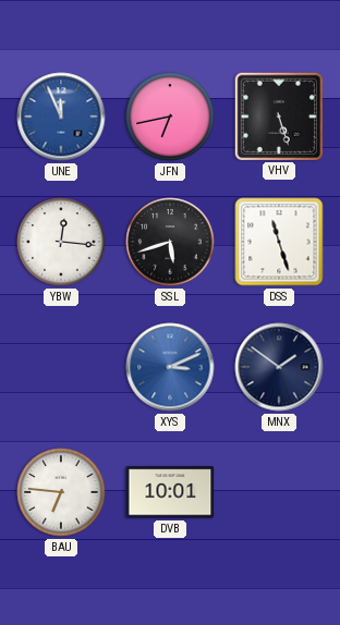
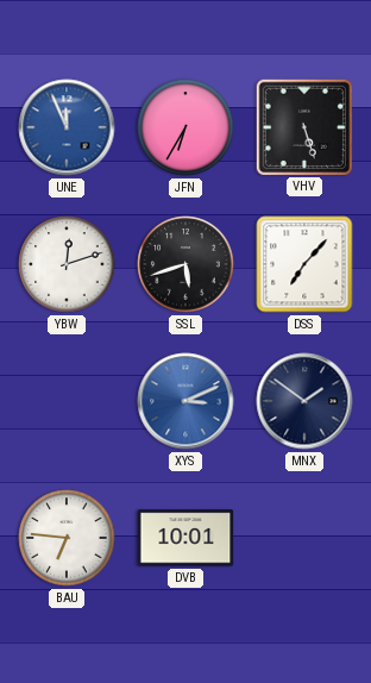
JFN: 6:43 -> 6:35
YBW: 12:16 -> 12:12
DSS: 11:27 -> 7:07
